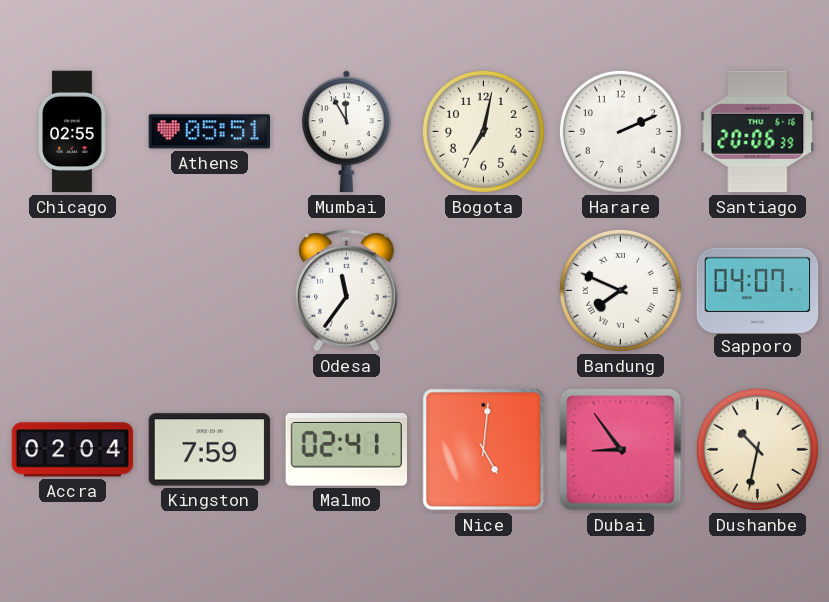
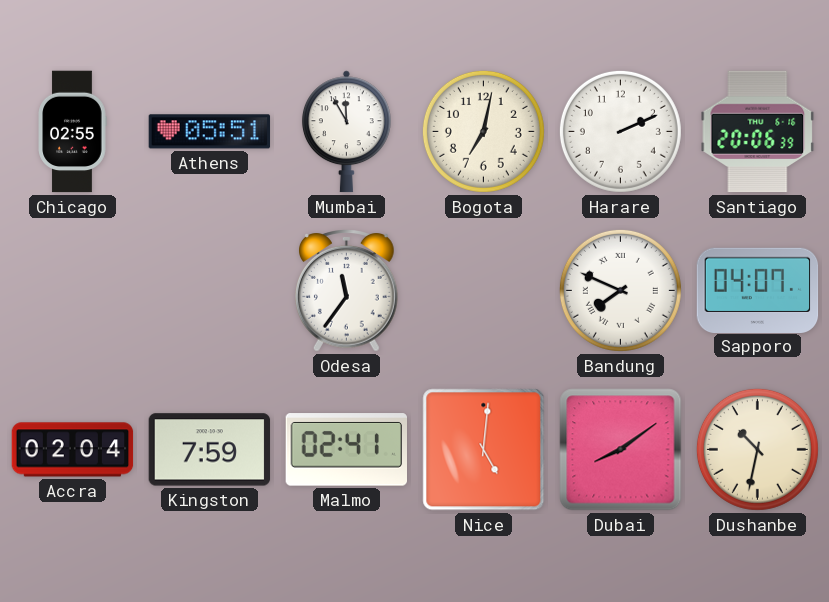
Dubai: 8:54 -> 8:09
